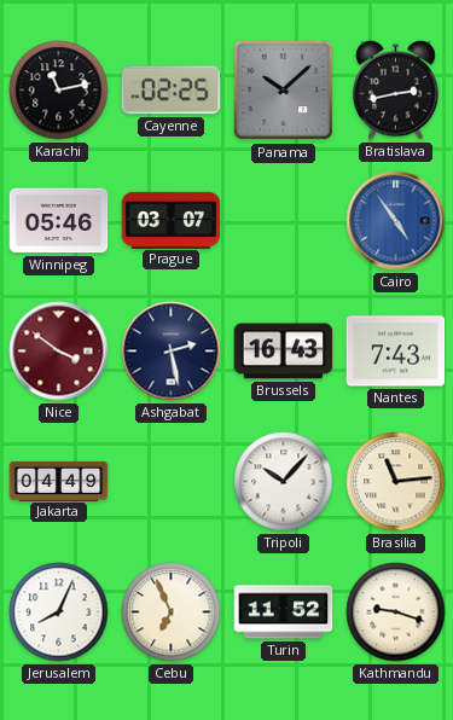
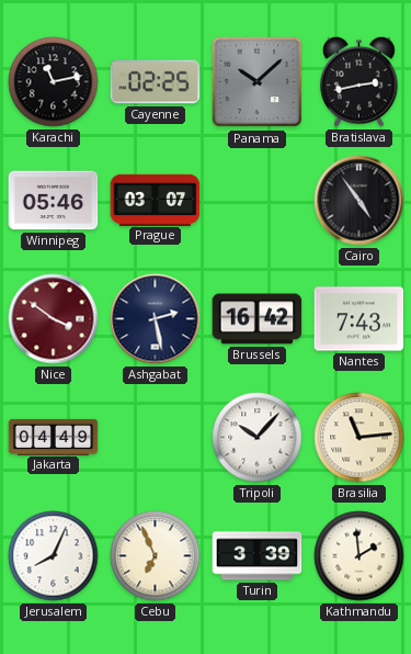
Cairo dial: blue -> black
Brussels: 16:43 -> 16:42
Turin: 11:52 -> 3:39
Kathmandu: 9:18 -> 1:59
